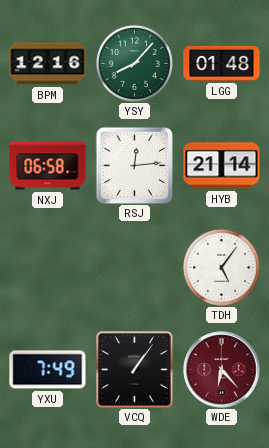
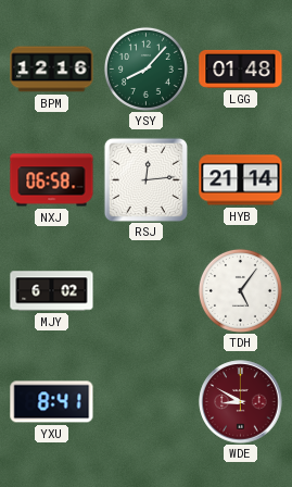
MJY: none -> 6:02
YXU: 7:49 -> 8:41
VCQ: 1:06 -> none
WDE: 6:23 -> 8:50
